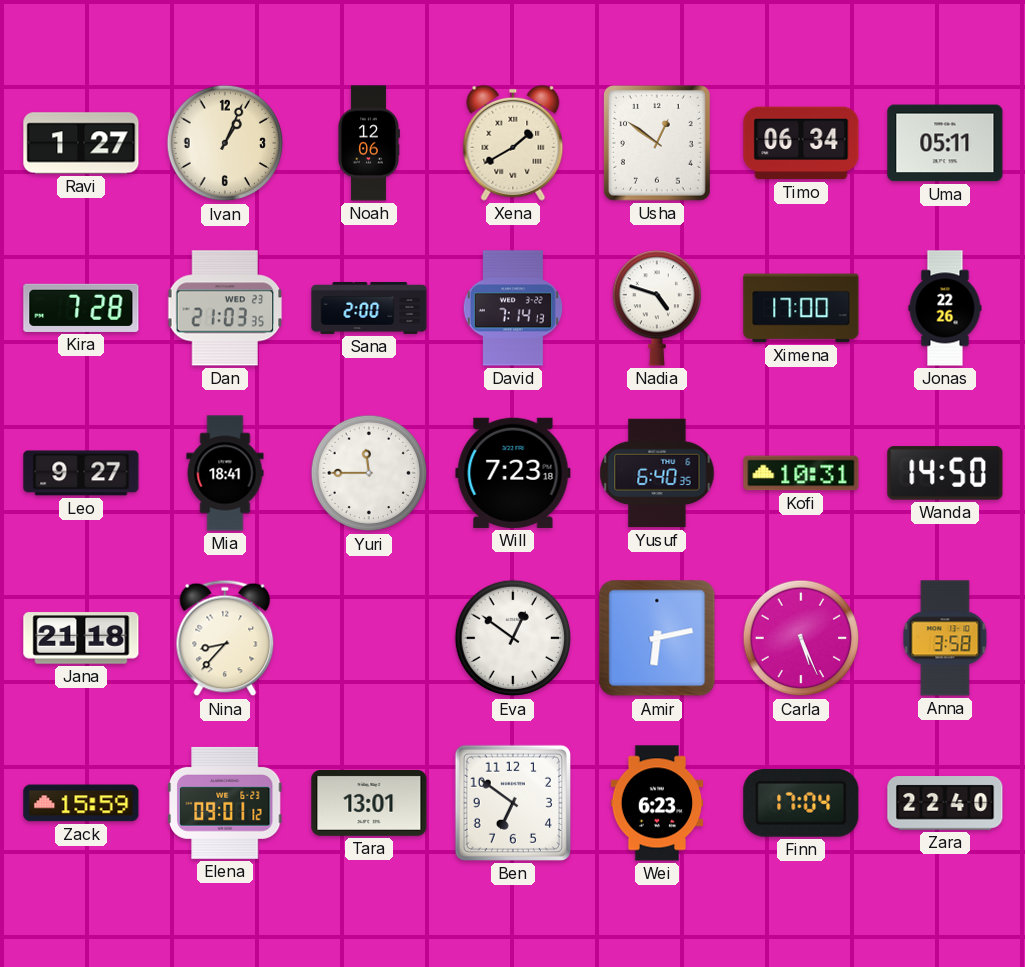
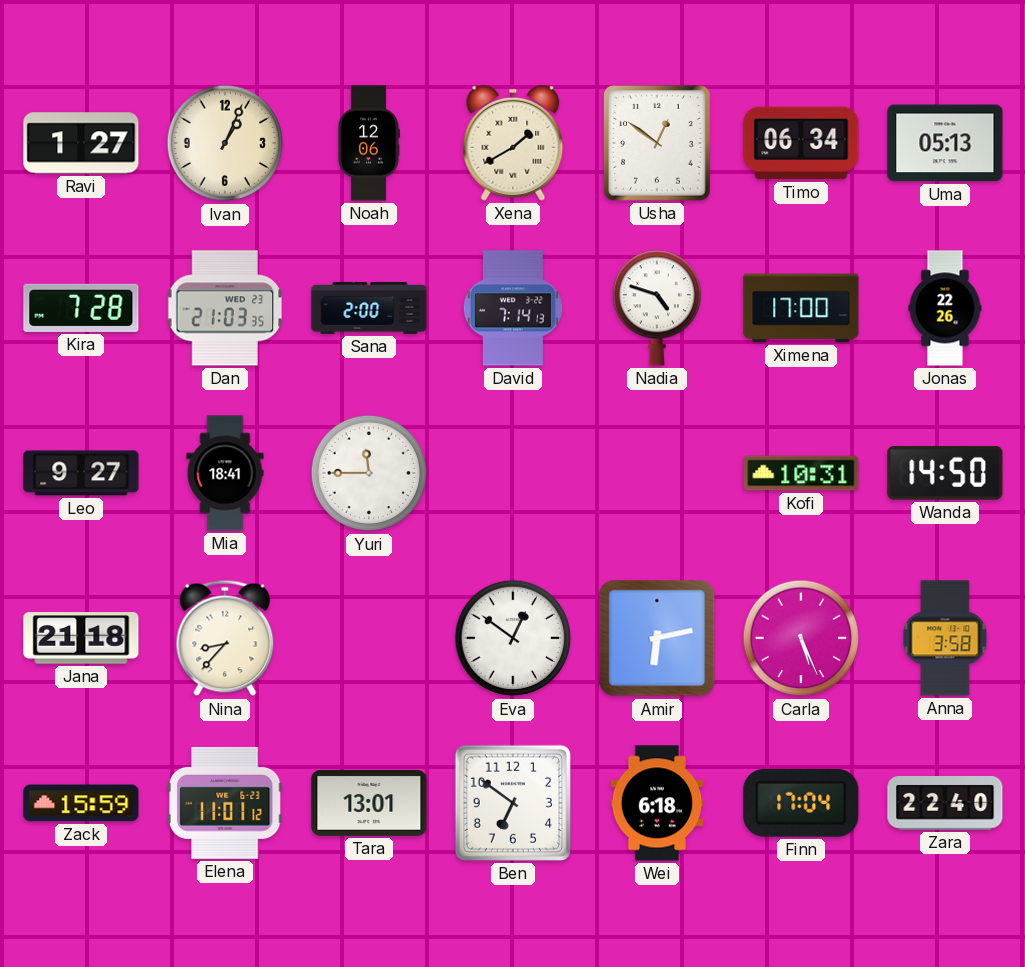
Uma: 05:11 -> 05:13
Will: 7:23 -> none
Yusuf: 6:40 -> none
Elena: 09:01 -> 11:01
Wei: 6:23 -> 6:18
